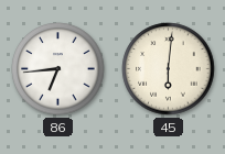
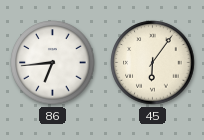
45: 6:01 -> 6:06
